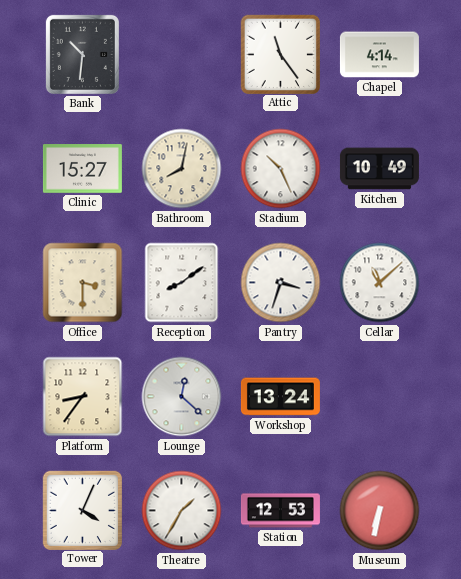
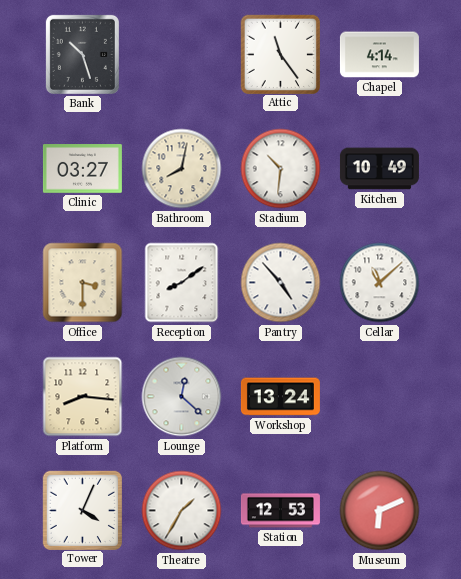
Bank: 10:31 -> 10:27
Clinic: 15:27 -> 03:27
Stadium: 10:26 -> 10:31
Pantry: 3:33 -> 4:53
Platform: 8:36 -> 8:16
Museum: 6:32 -> 6:11
